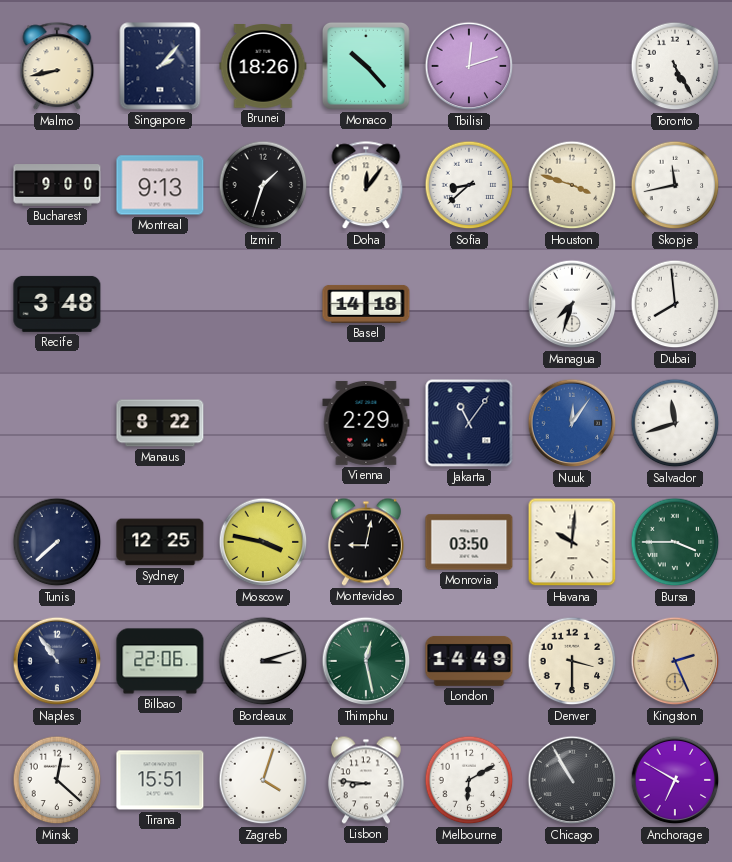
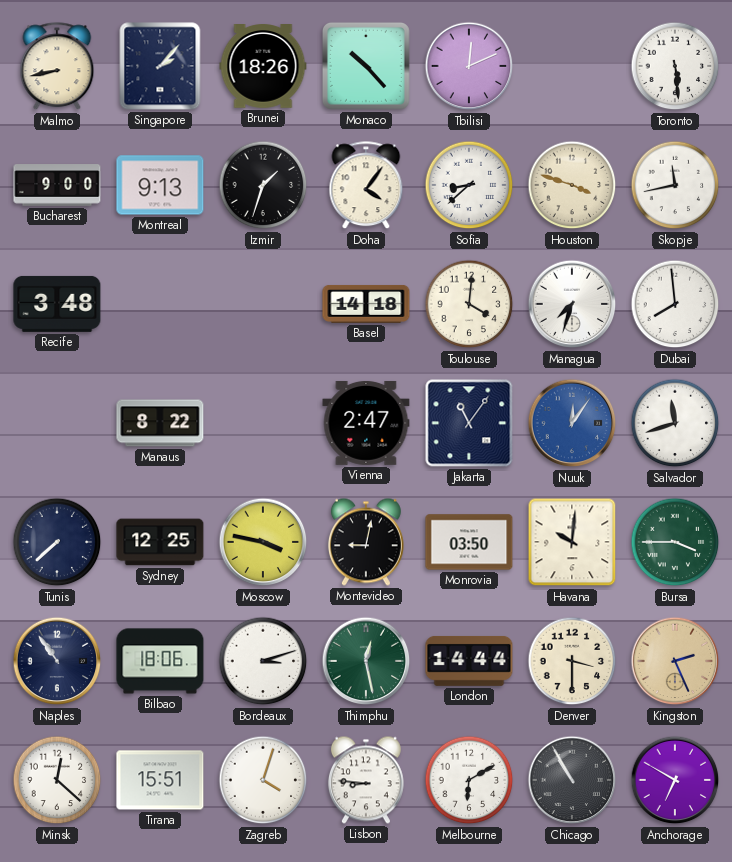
Tbilisi: 12:12 -> 12:11
Toronto: 5:25 -> 5:29
Doha: 12:06 -> 4:06
Toulouse: none -> 4:01
Vienna: 2:29 -> 2:47
Bilbao: 22:06 -> 18:06
London: 14:49 -> 14:44
